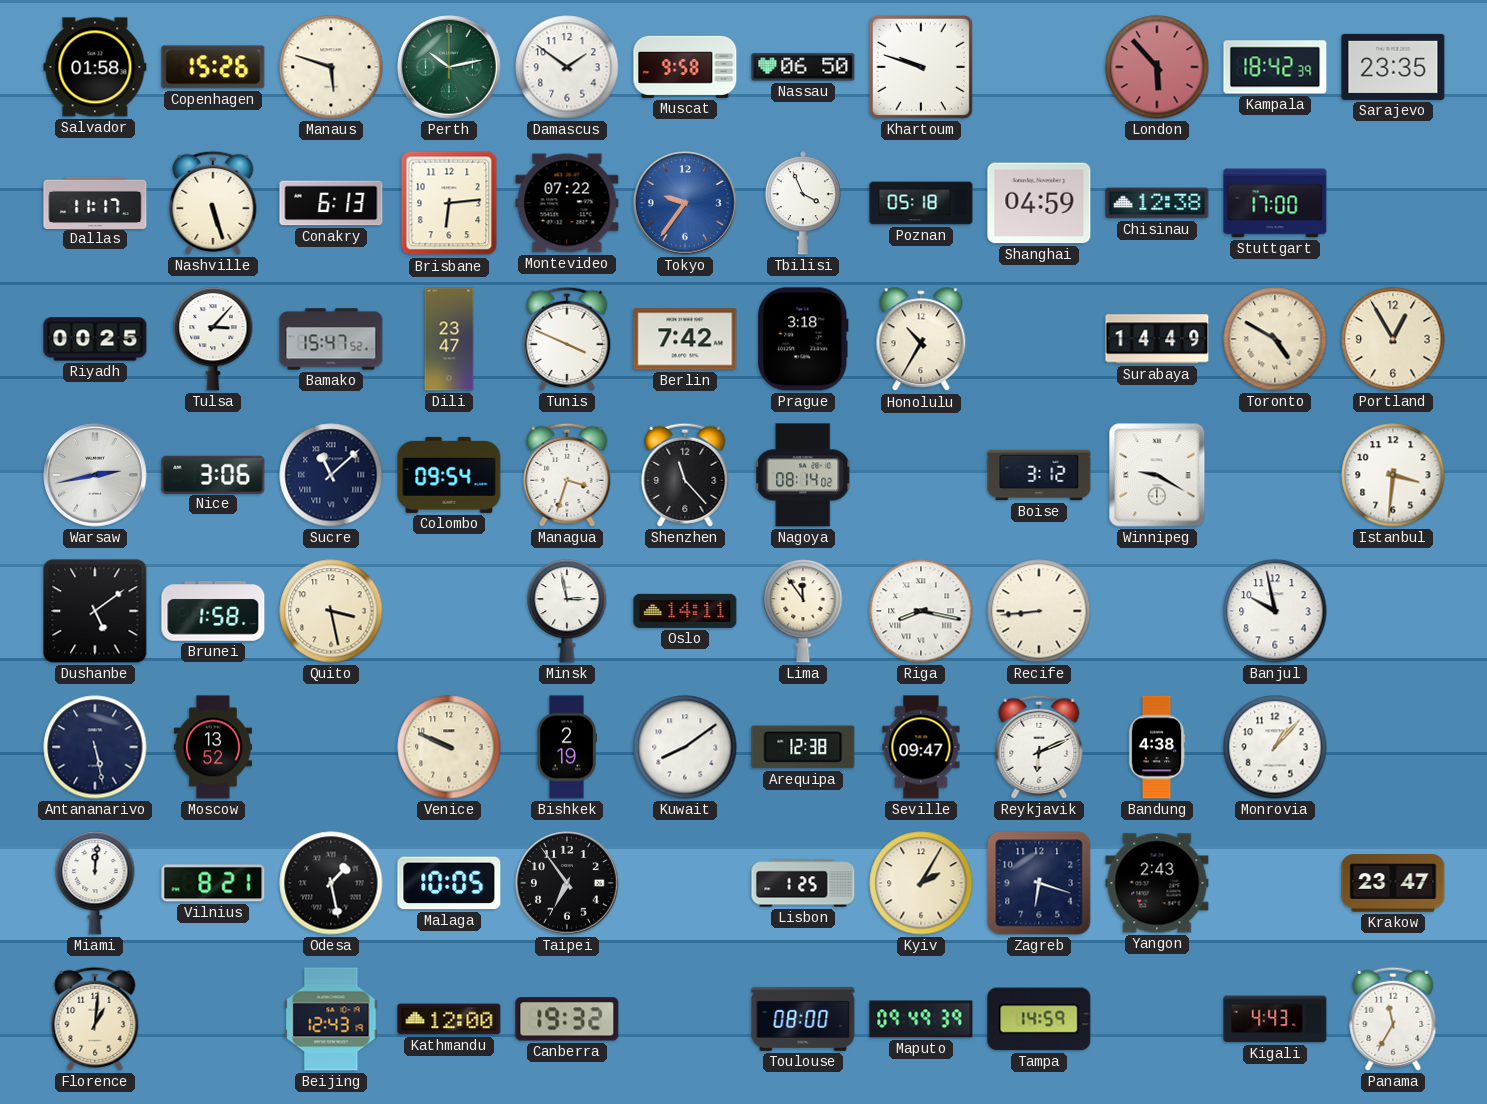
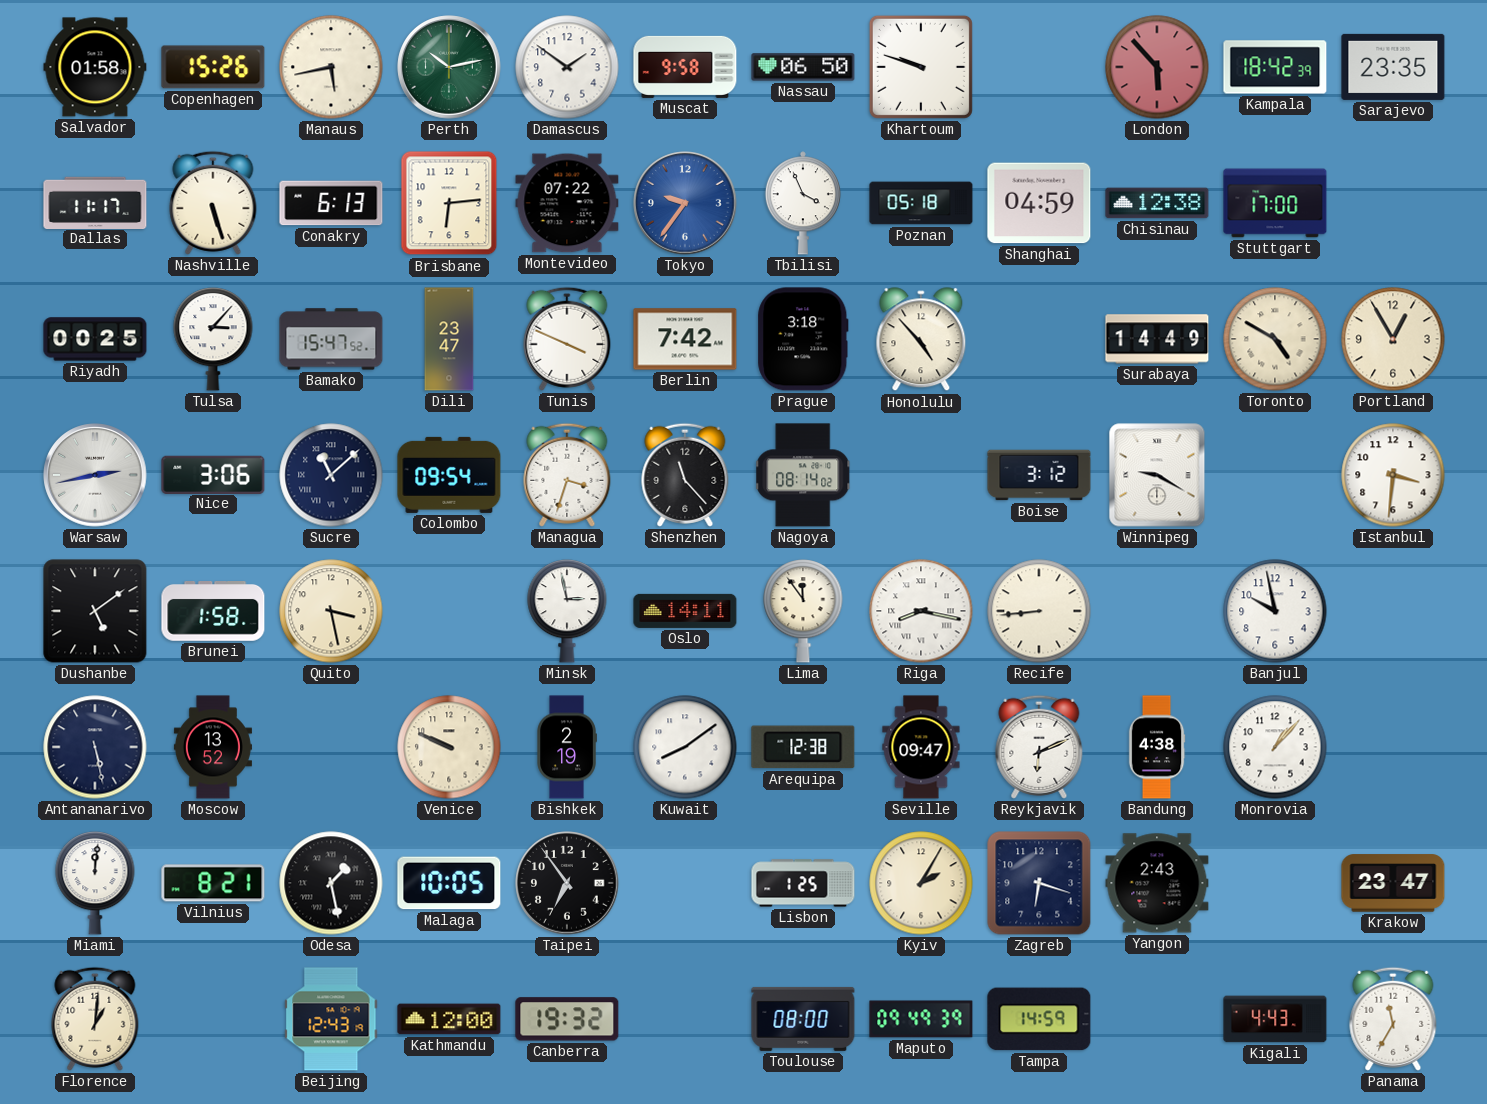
Manaus: 5:48 -> 5:43
Honolulu: 10:35 -> 4:53
